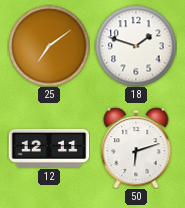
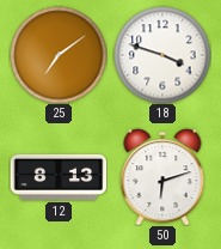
18: 1:48 -> 3:48
12: 12:11 -> 8:13
